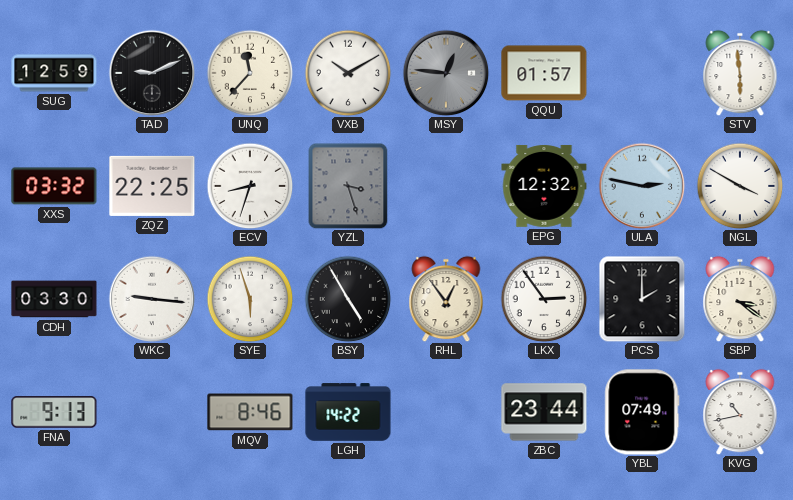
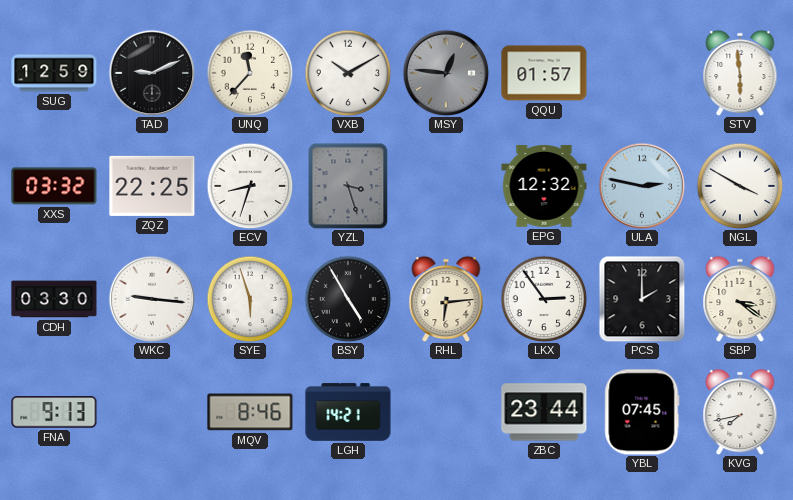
RHL: 12:54 -> 6:14
LGH: 14:22 -> 14:21
YBL: 07:49 -> 07:45
KVG: 10:43 -> 7:43
